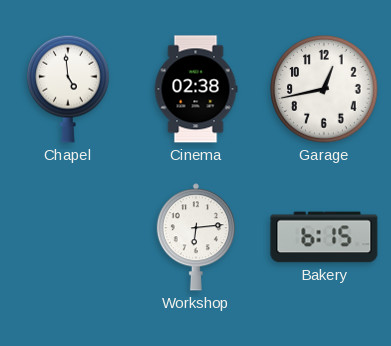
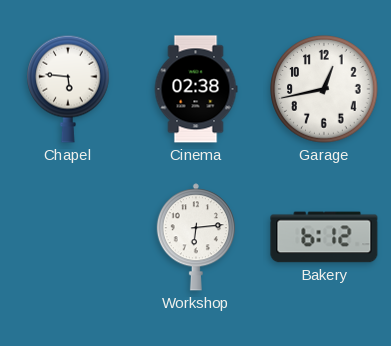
Chapel: 4:59 -> 5:46
Bakery: 6:15 -> 6:12
